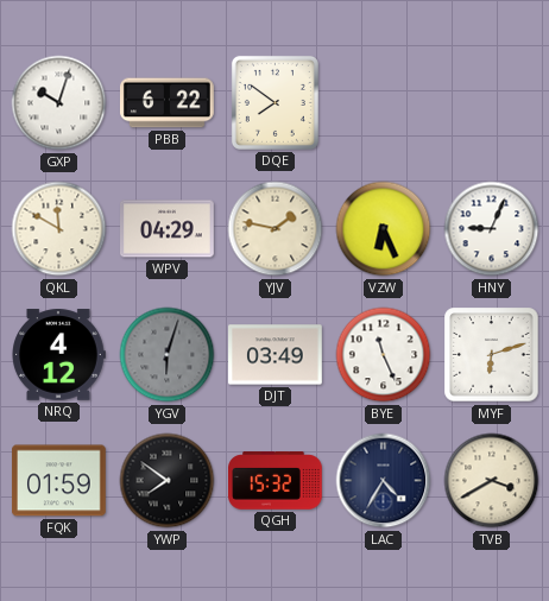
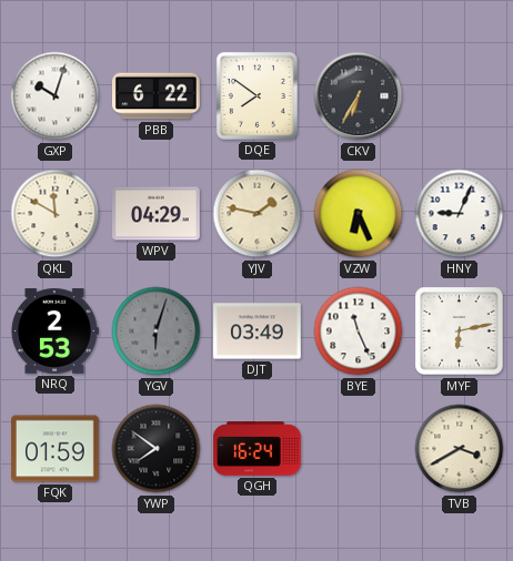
CKV: none -> 6:35
NRQ: 4:12 -> 2:53
MYF: 6:12 -> 6:13
QGH: 15:32 -> 16:24
LAC: 4:35 -> none
